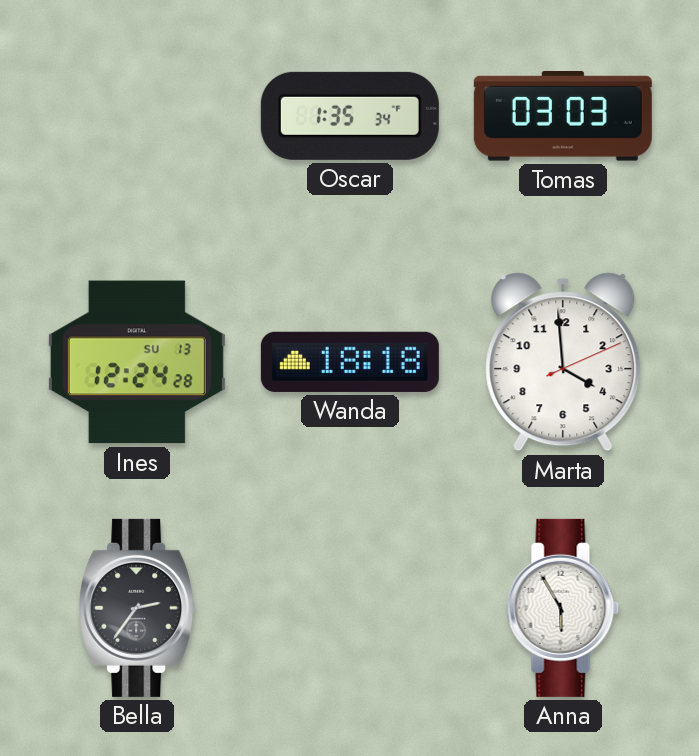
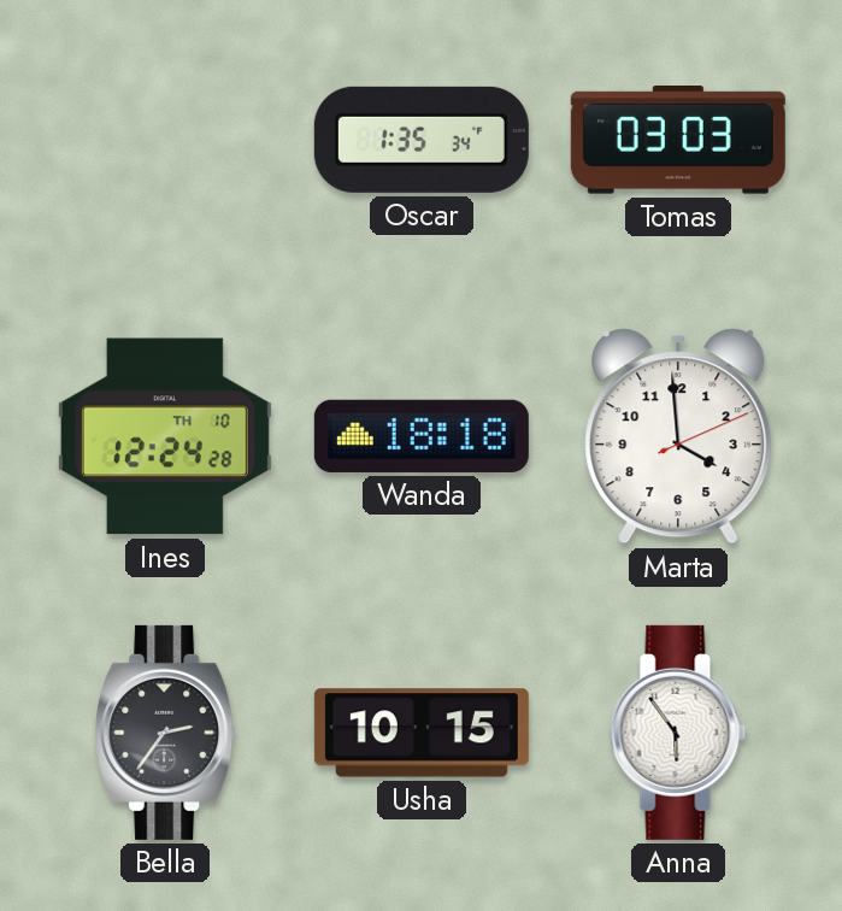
Ines date: SU 13 -> TH 10
Usha: none -> 10:15
Anna: 5:55 -> 5:54
